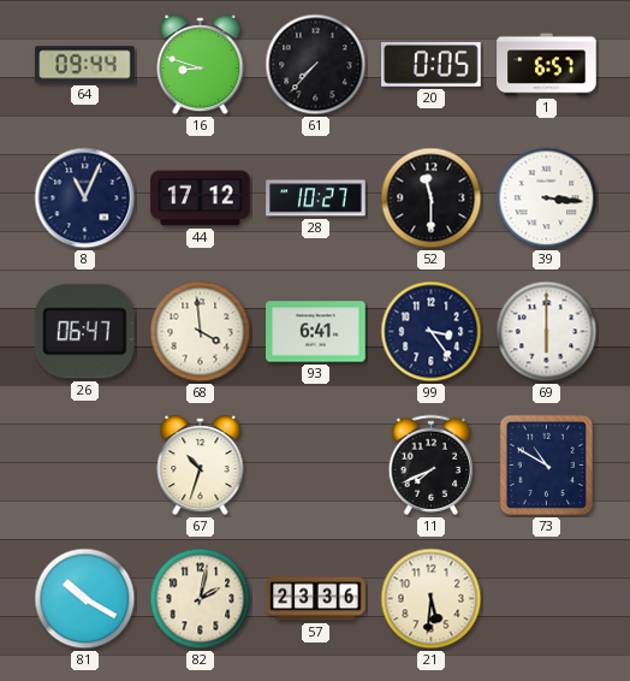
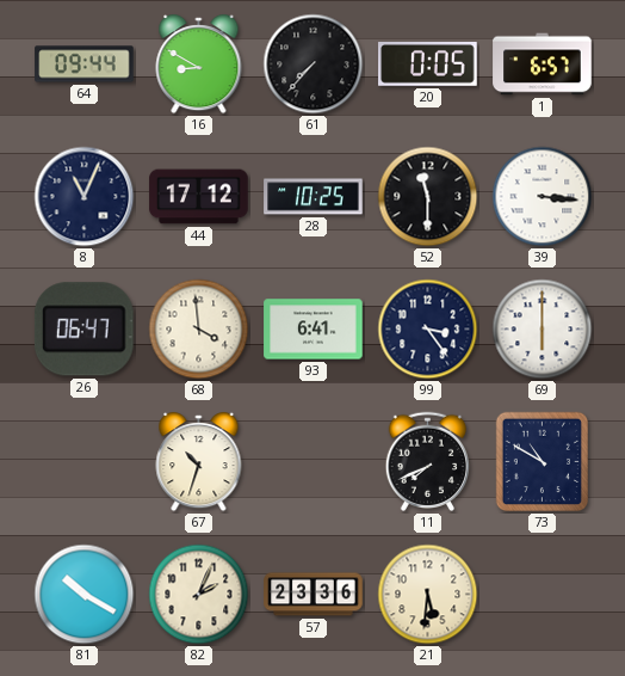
16: 8:48 -> 8:50
28: 10:27 -> 10:25
82: 2:02 -> 2:04
